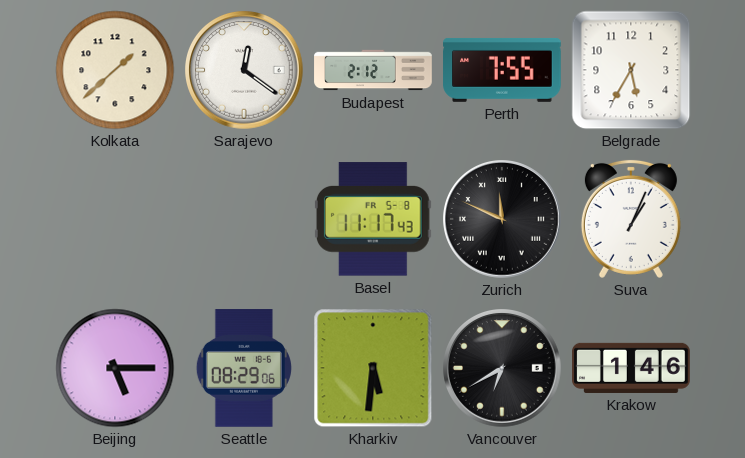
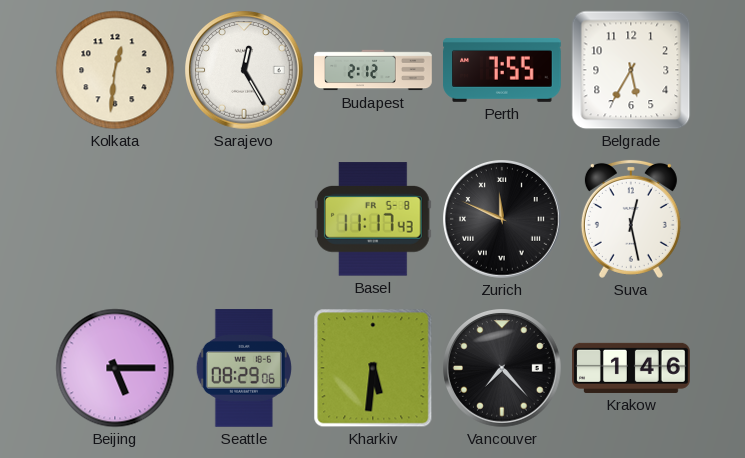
Kolkata: 1:38 -> 12:31
Sarajevo: 12:21 -> 12:25
Suva: 1:04 -> 12:28
Vancouver: 6:40 -> 7:23
